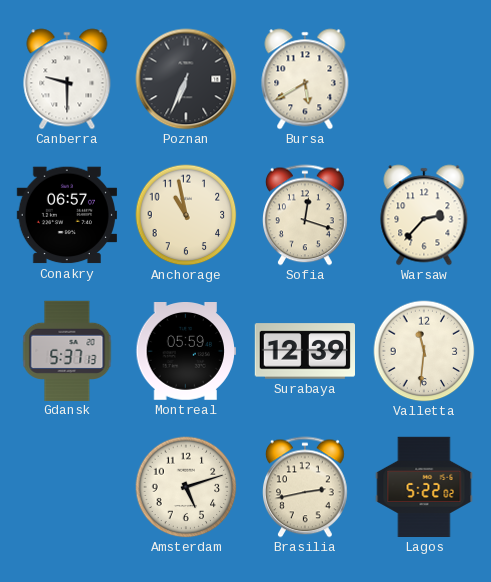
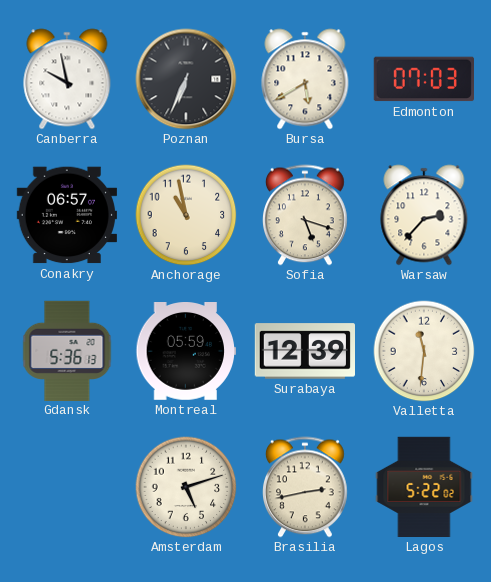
Canberra: 9:30 -> 9:58
Edmonton: none -> 07:03
Sofia: 12:18 -> 5:18
Gdansk: 5:37 -> 5:36
